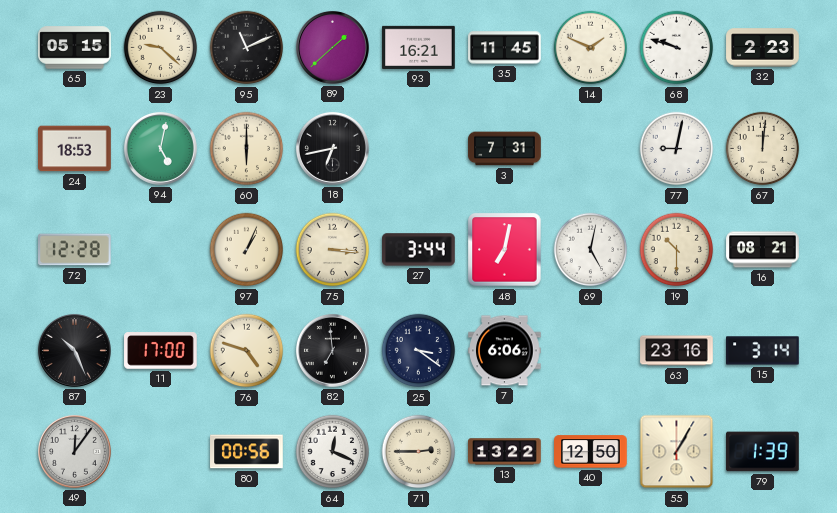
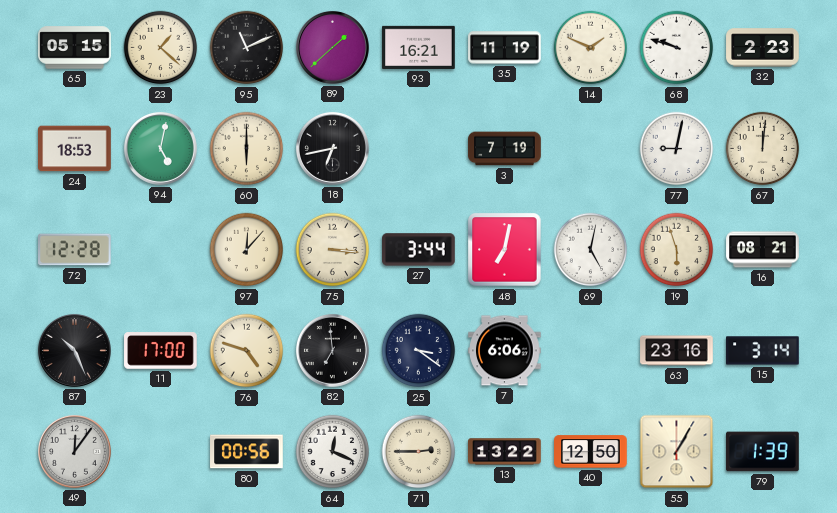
23: 9:22 -> 1:22
35: 11:45 -> 11:19
3: 7:31 -> 7:19
97: 1:04 -> 12:07
19: 10:30 -> 5:57
